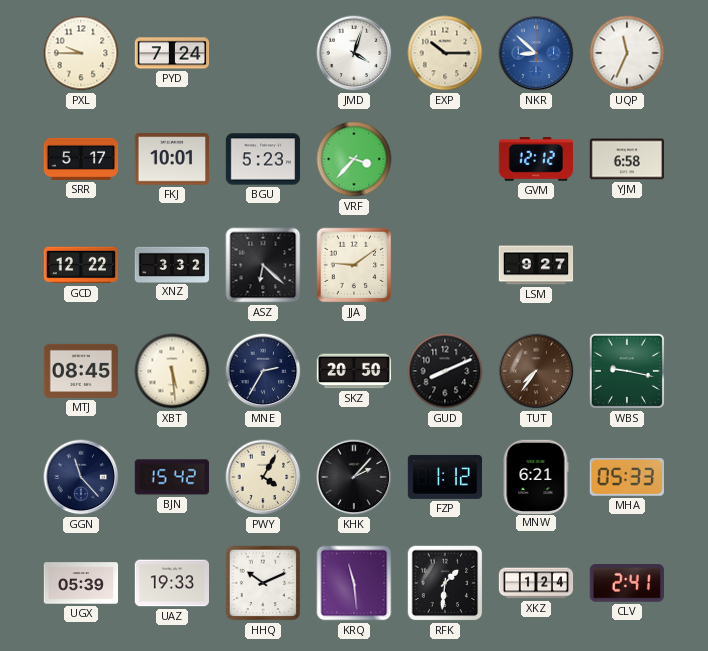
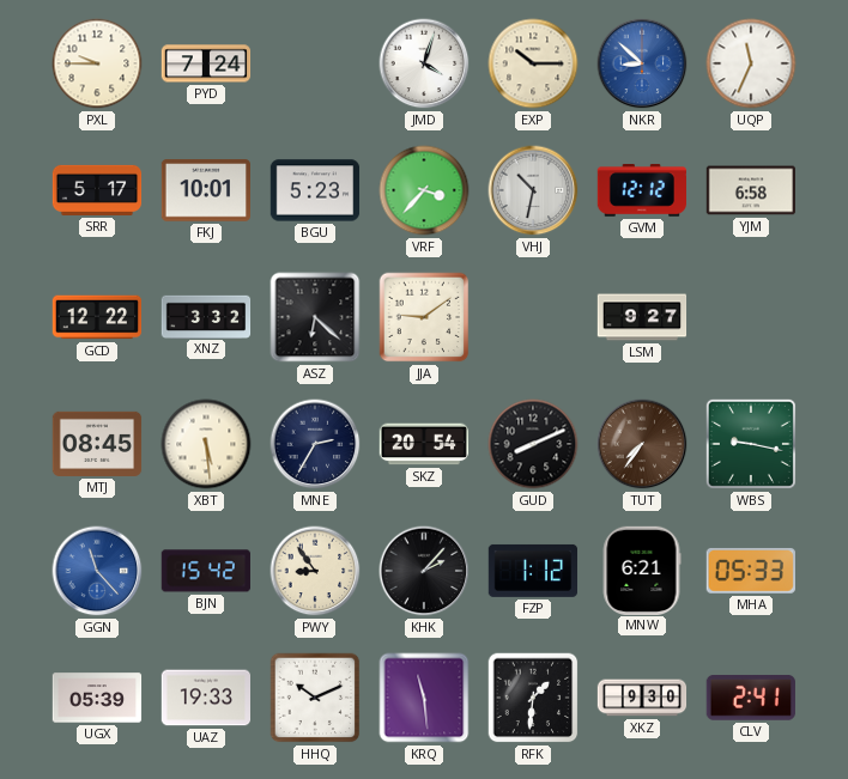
VHJ: none -> 10:32
SKZ: 20:50 -> 20:54
GGN dial: navy -> blue
PWY: 4:05 -> 8:54
XKZ: 1:24 -> 9:30
